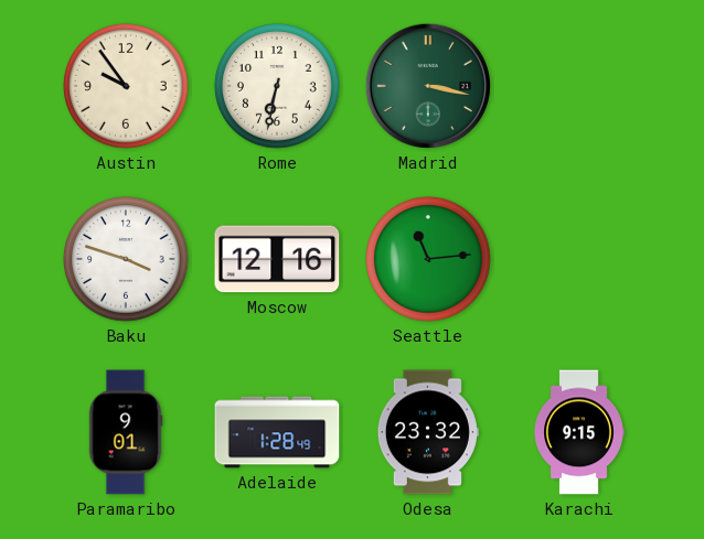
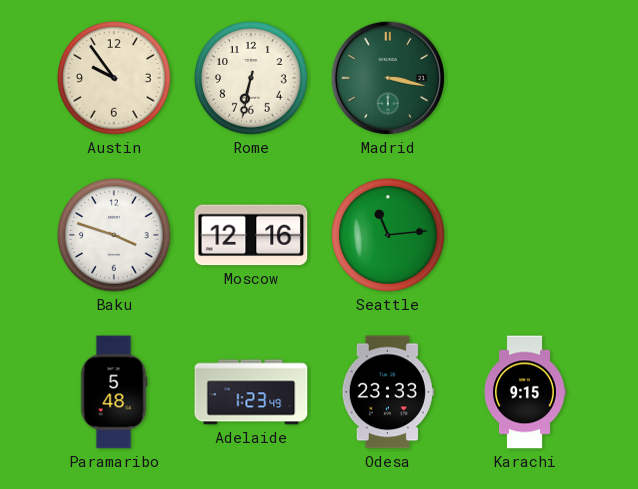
Paramaribo: 9:01 -> 5:48
Adelaide: 1:28 -> 1:23
Odesa: 23:32 -> 23:33
